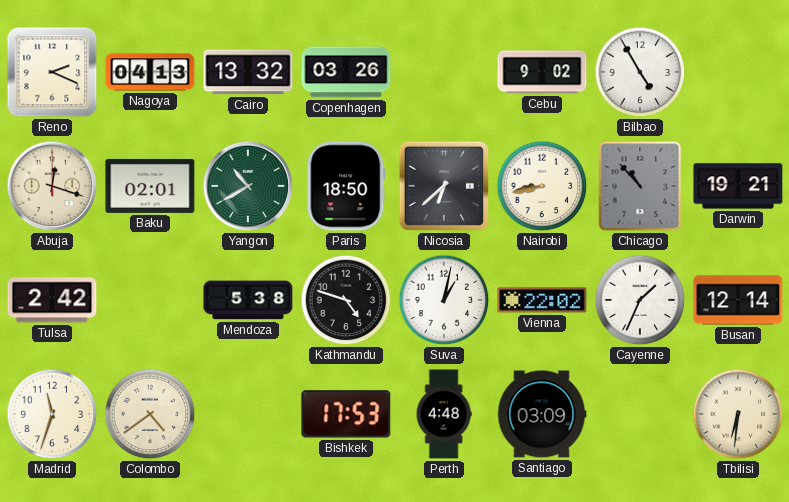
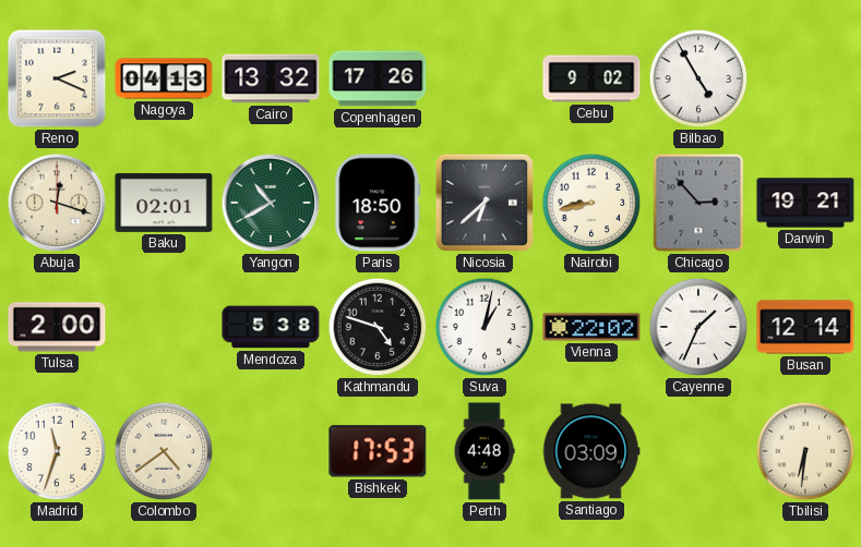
Copenhagen: 03:26 -> 17:26
Chicago: 10:53 -> 2:53
Tulsa: 2:42 -> 2:00
